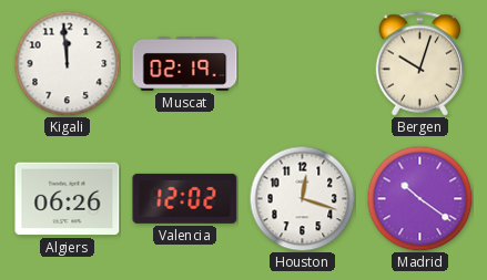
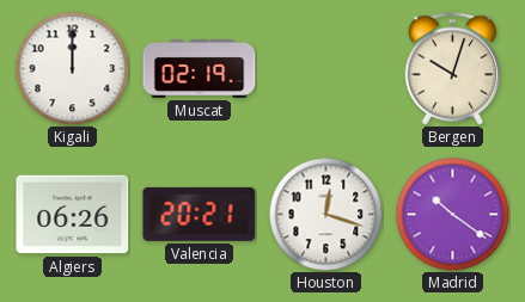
Kigali: 11:59 -> 12:00
Valencia: 12:02 -> 20:21
